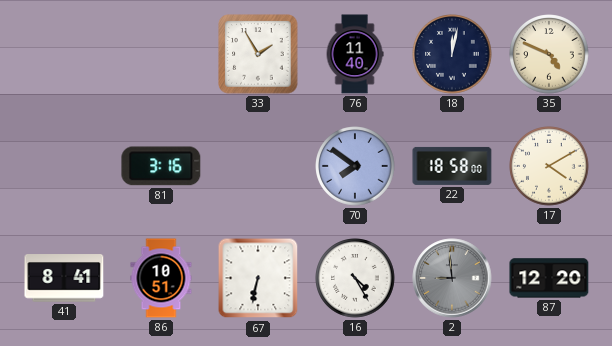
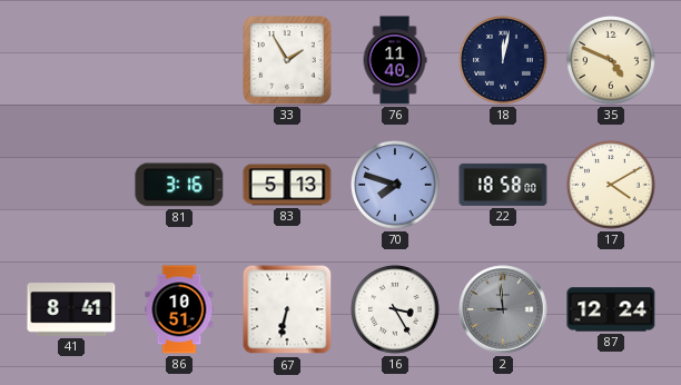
83: none -> 5:13
70: 7:51 -> 7:48
16: 4:25 -> 3:25
87: 12:20 -> 12:24
